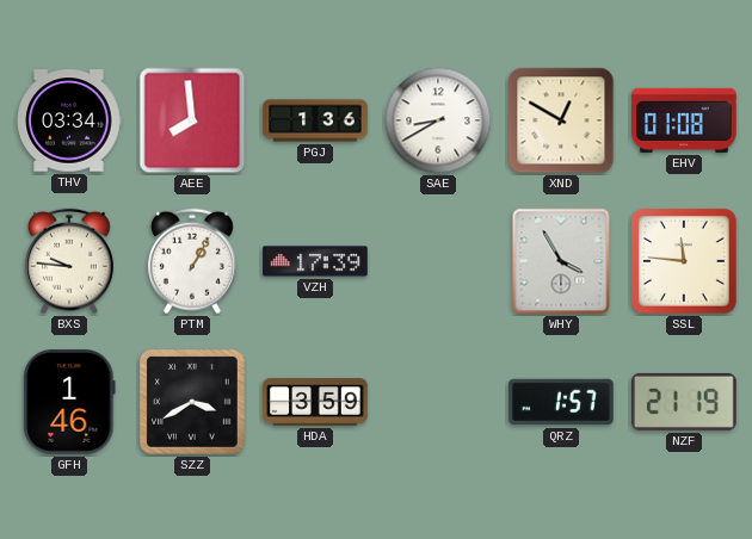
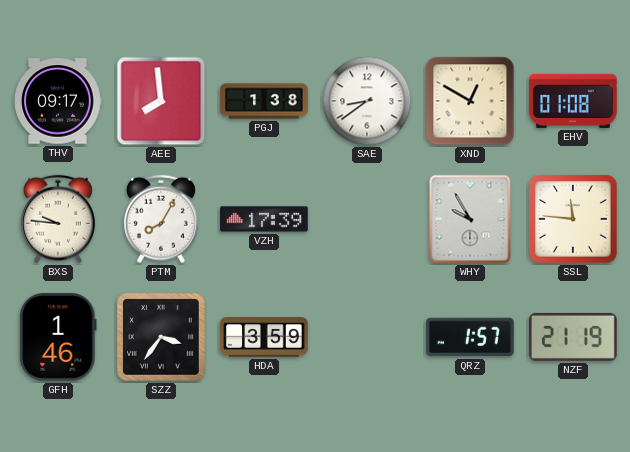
THV: 03:34 -> 09:17
PGJ: 1:36 -> 1:38
SAE: 8:40 -> 8:39
PTM: 1:05 -> 8:05
WHY: 3:55 -> 9:55
SZZ: 3:40 -> 3:36
